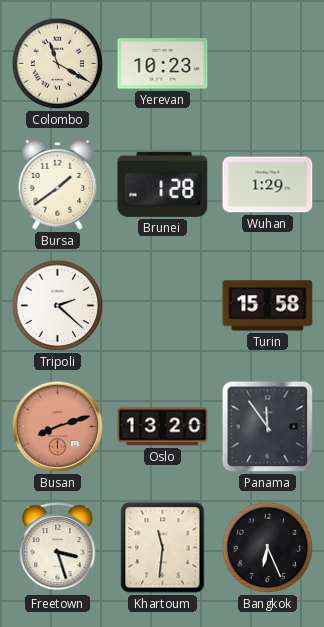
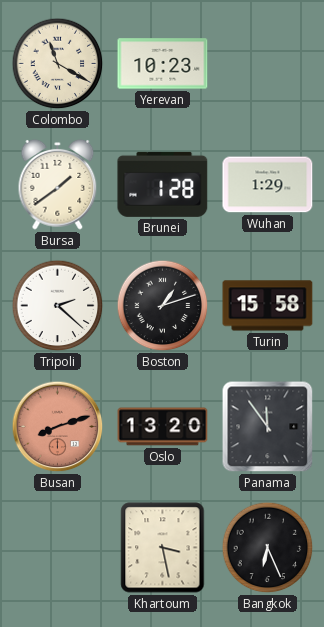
Boston: none -> 1:12
Freetown: 3:27 -> none
Khartoum: 11:31 -> 3:28
